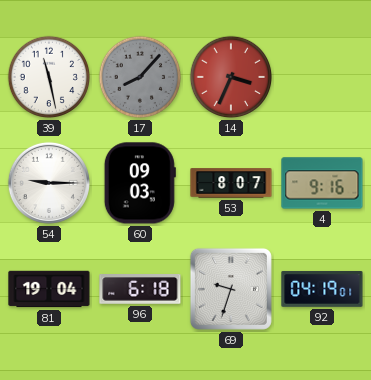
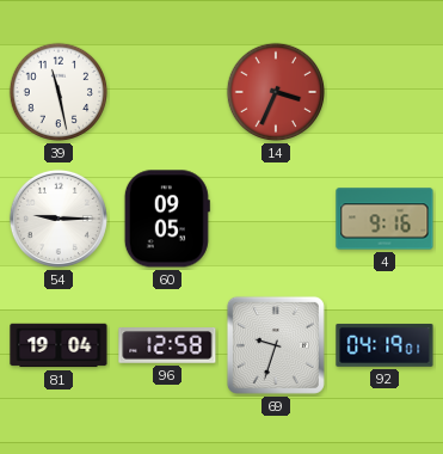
17: 8:07 -> none
60: 09:03 -> 09:05
53: 8:07 -> none
96: 6:18 -> 12:58
